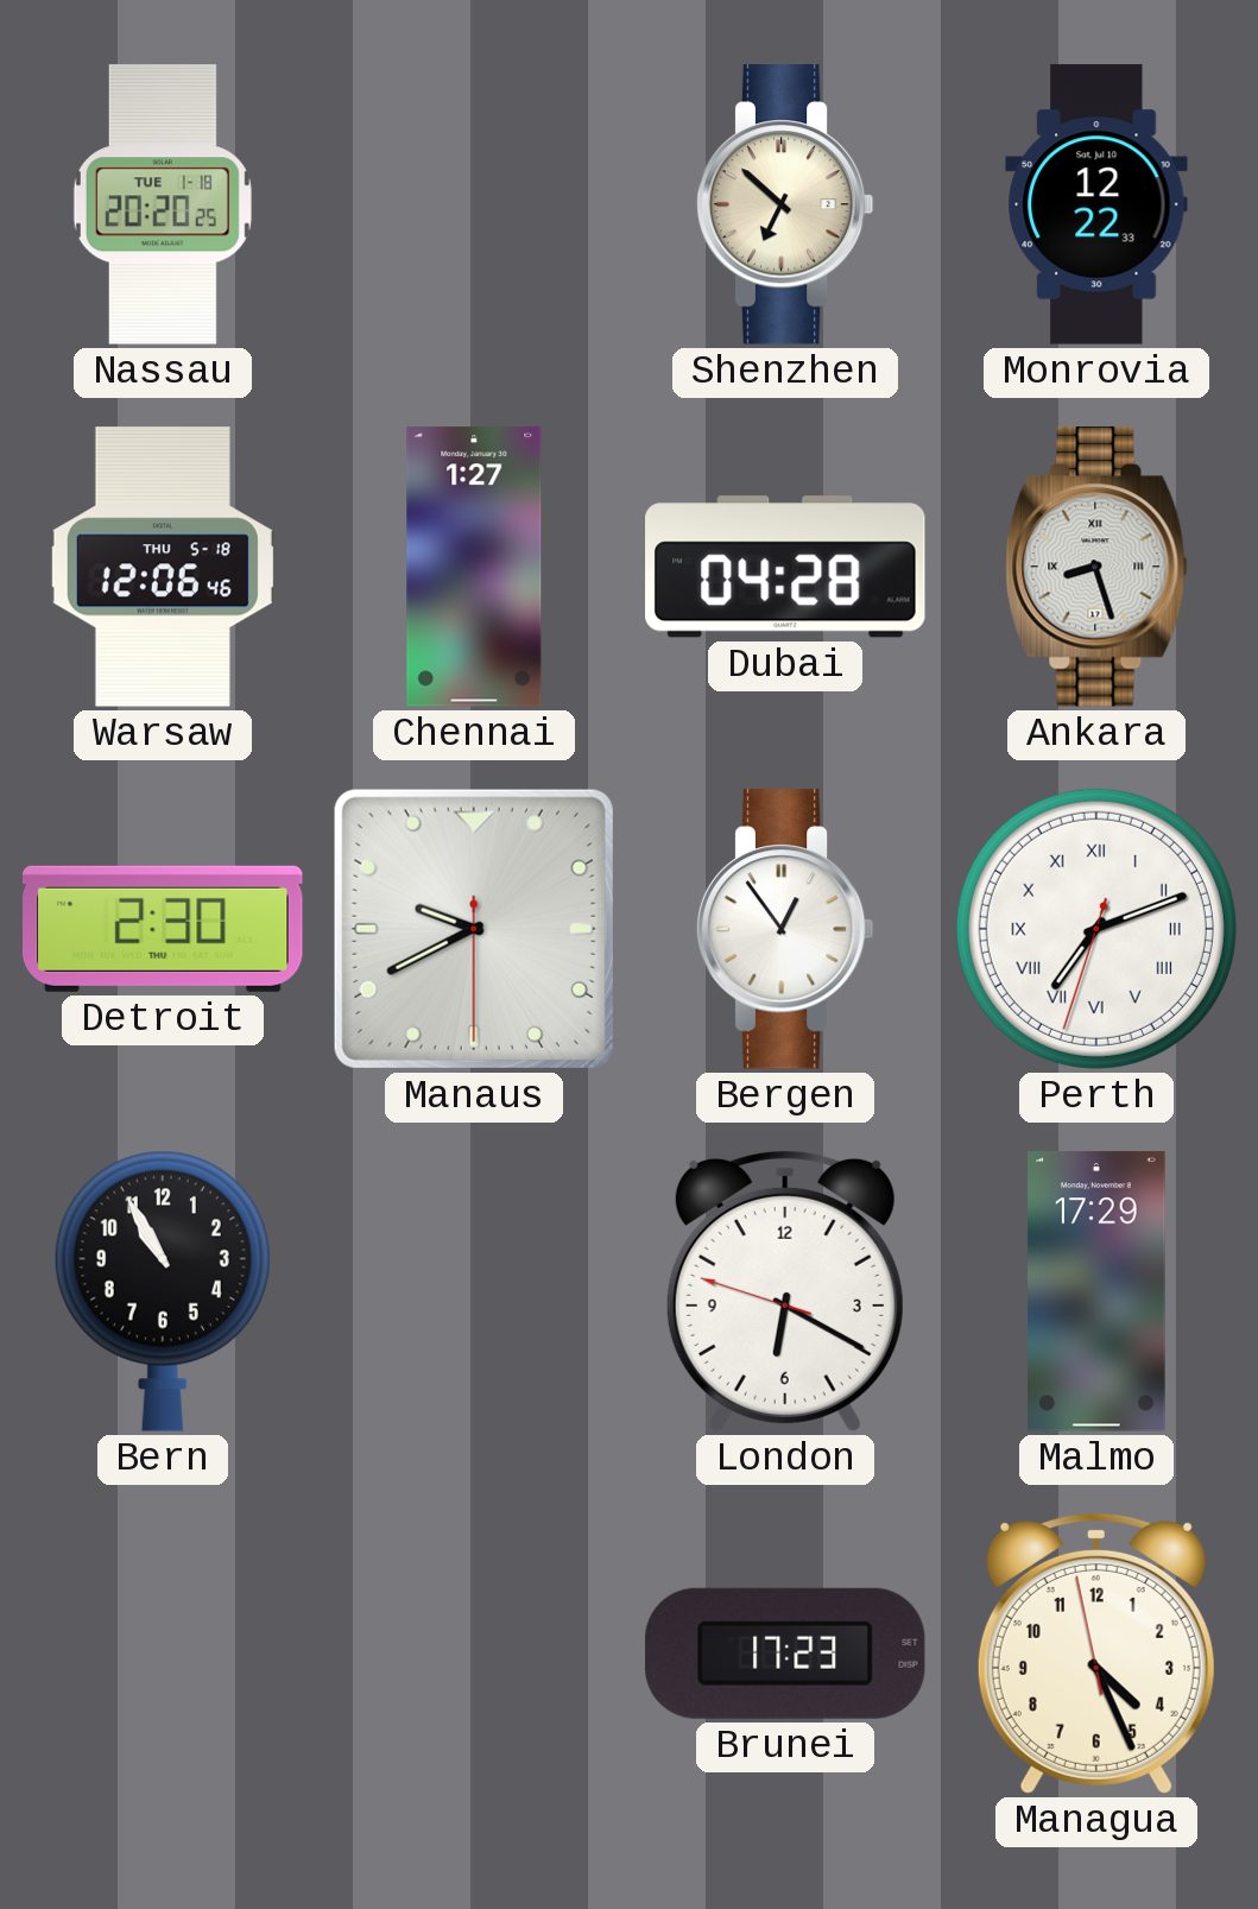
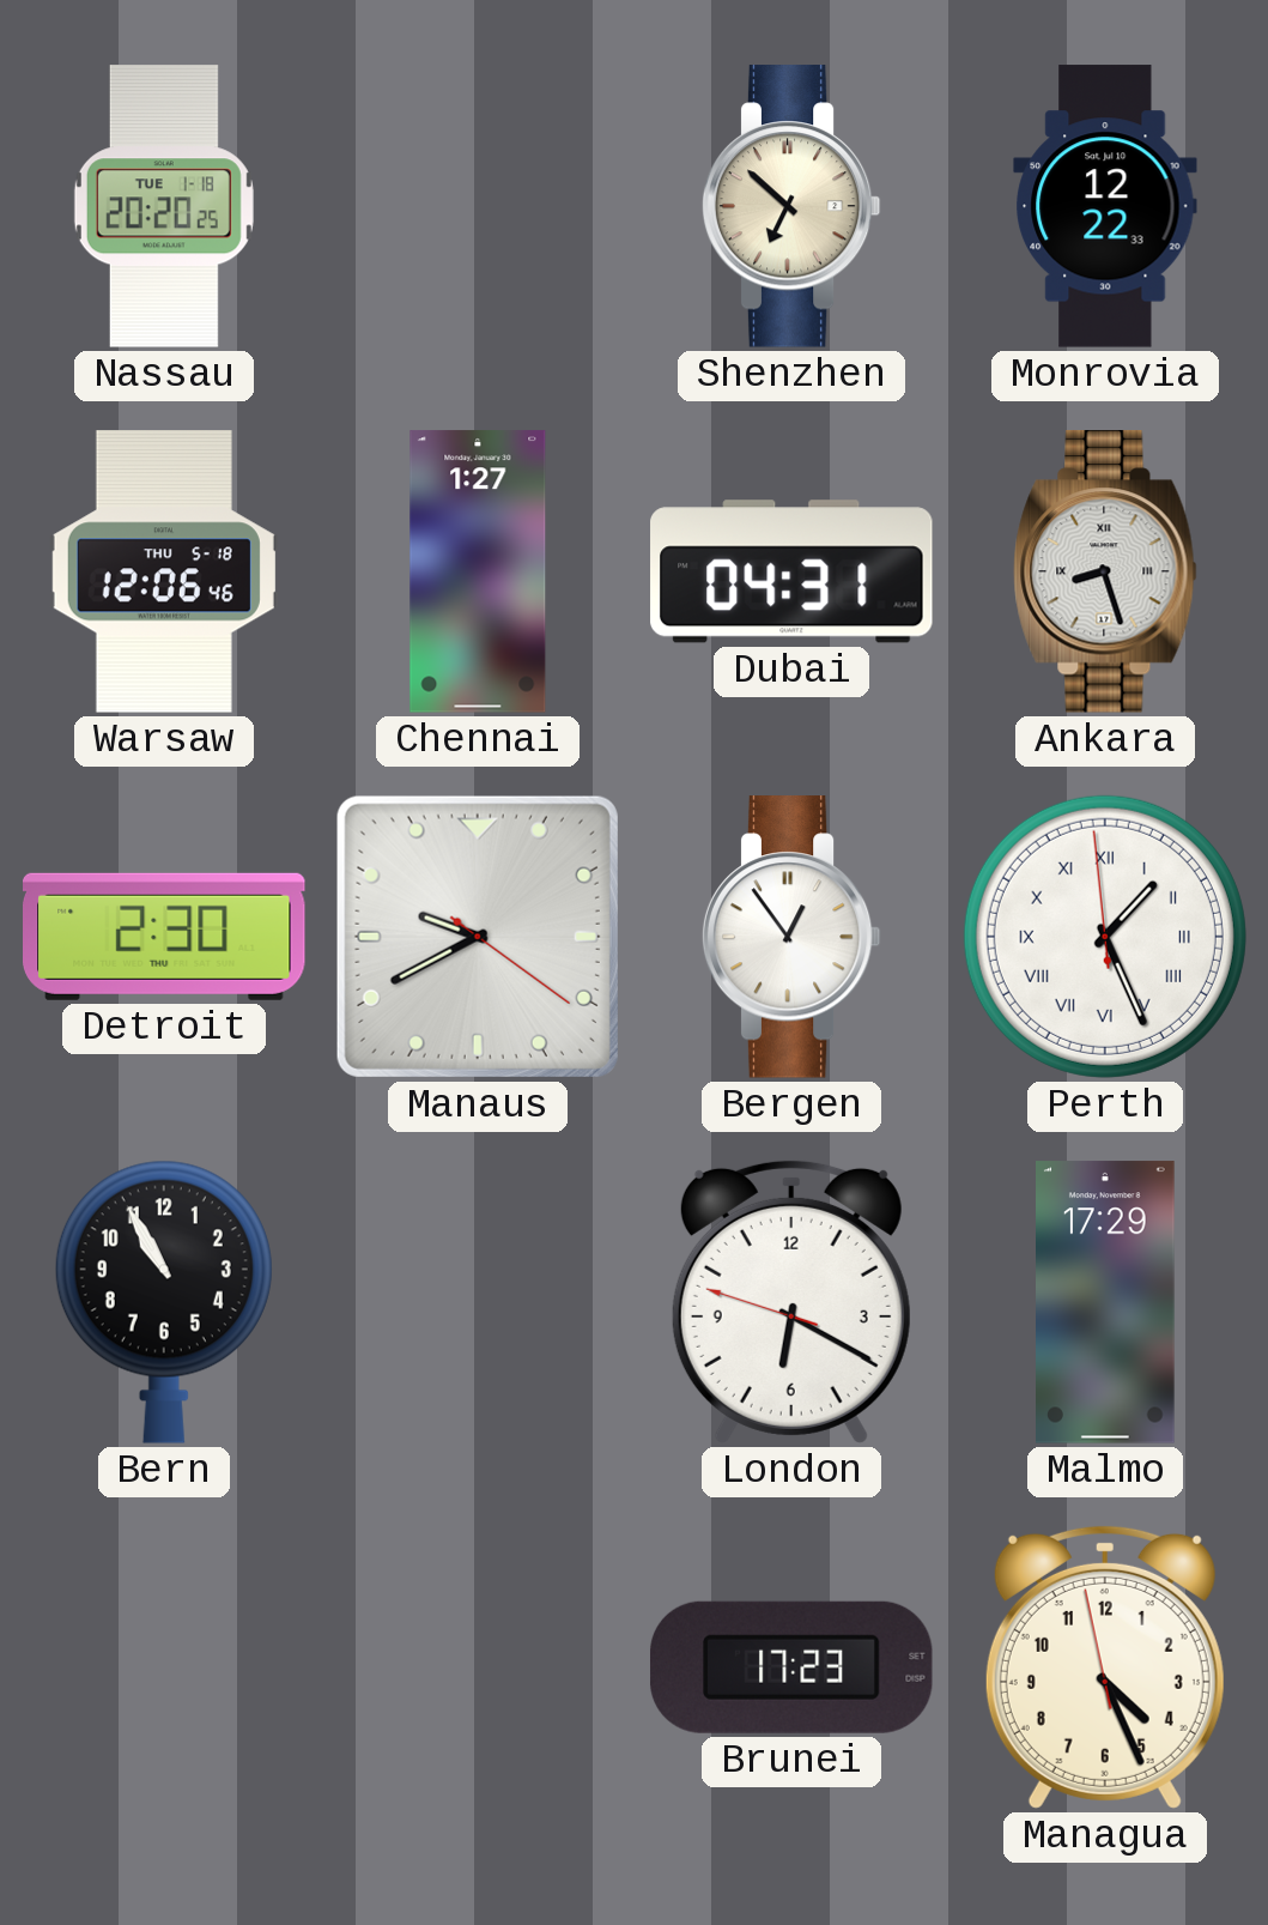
Dubai: 04:28 -> 04:31
Manaus: 9:40:30 -> 9:40:21
Perth: 7:11 -> 1:25
